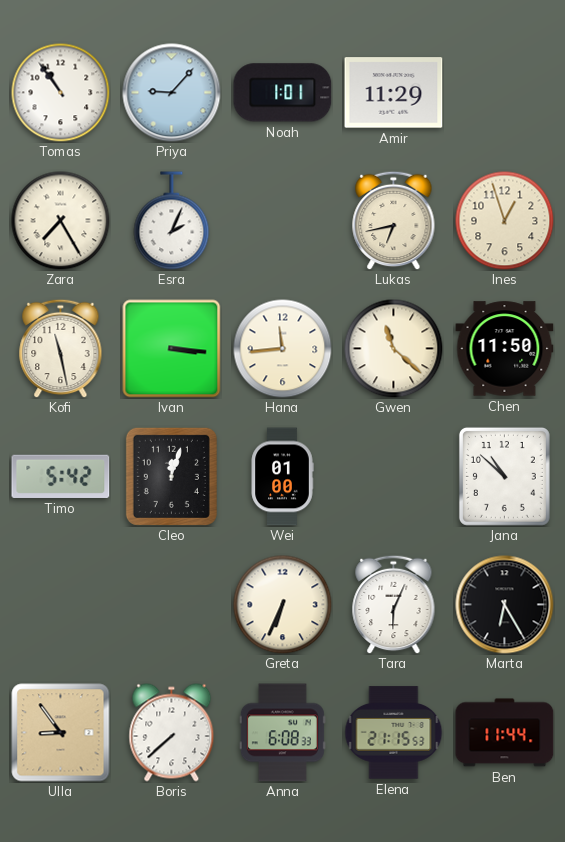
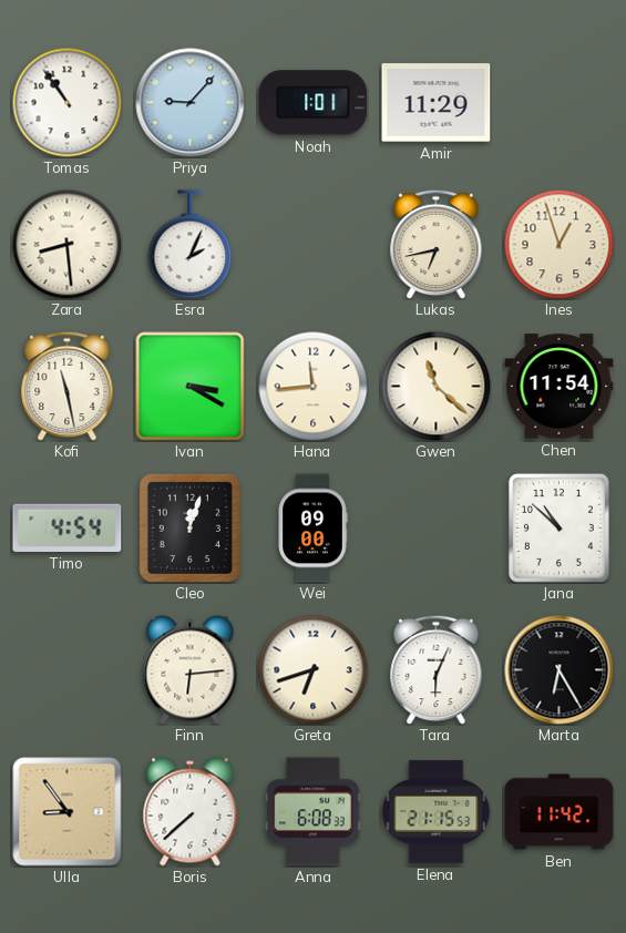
Zara: 7:25 -> 8:29
Ivan: 3:16 -> 3:20
Chen: 11:50 -> 11:54
Timo: 5:42 -> 4:54
Wei: 01:00 -> 09:00
Finn: none -> 6:14
Greta: 6:34 -> 6:42
Ben: 11:44 -> 11:42
